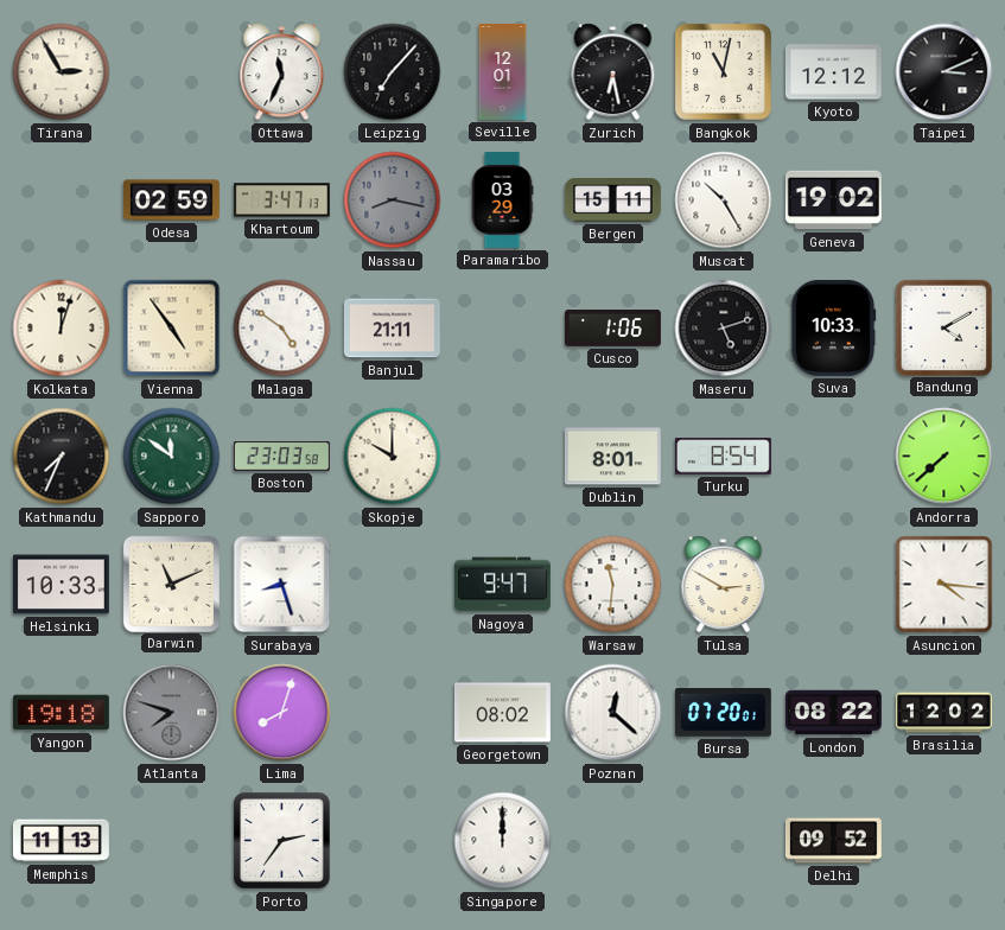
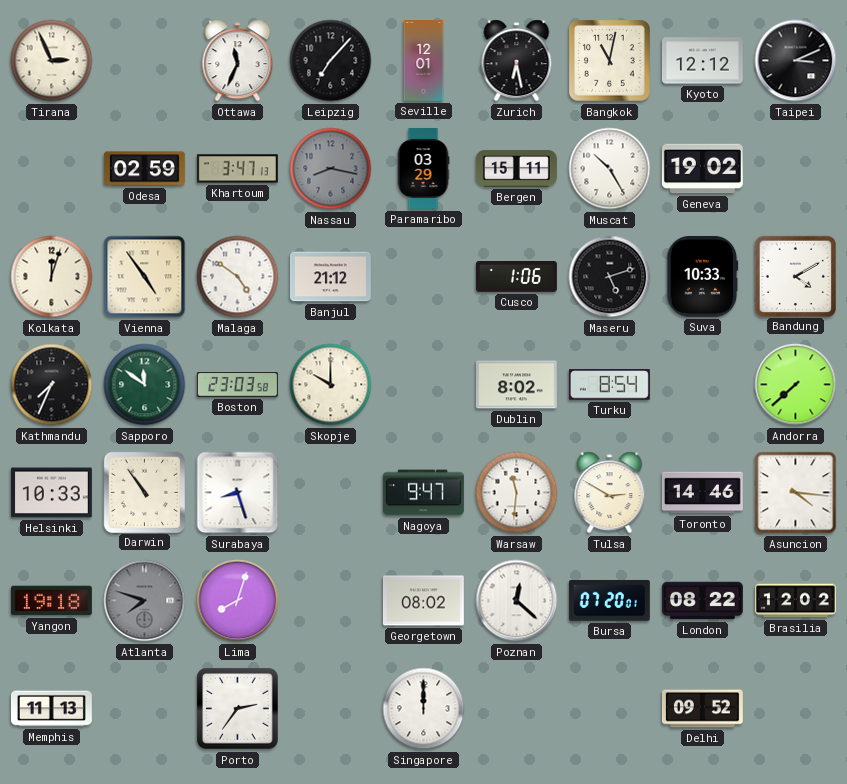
Tirana: 2:55 -> 2:56
Banjul: 21:11 -> 21:12
Dublin: 8:01 -> 8:02
Darwin: 11:11 -> 10:54
Toronto: none -> 14:46
